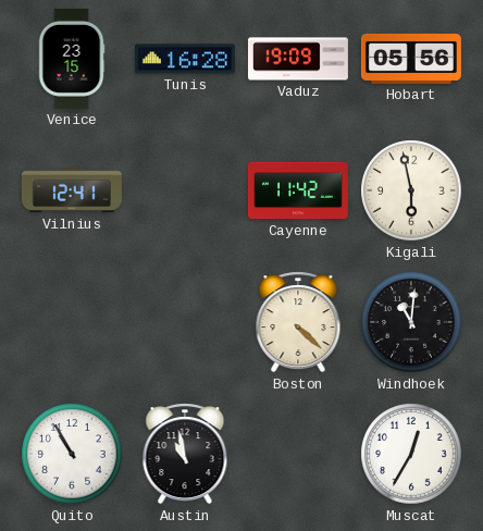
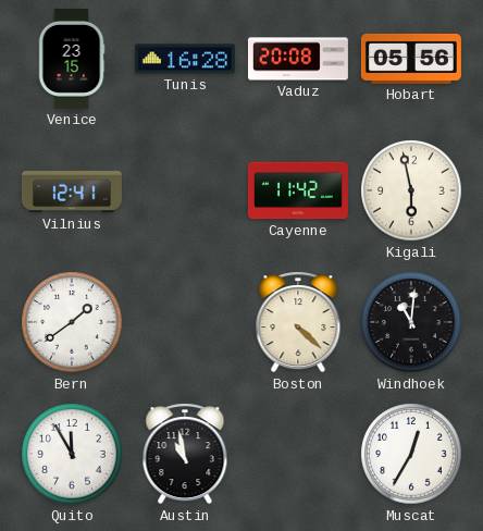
Vaduz: 19:09 -> 20:08
Bern: none -> 1:39
Quito: 10:55 -> 11:55
